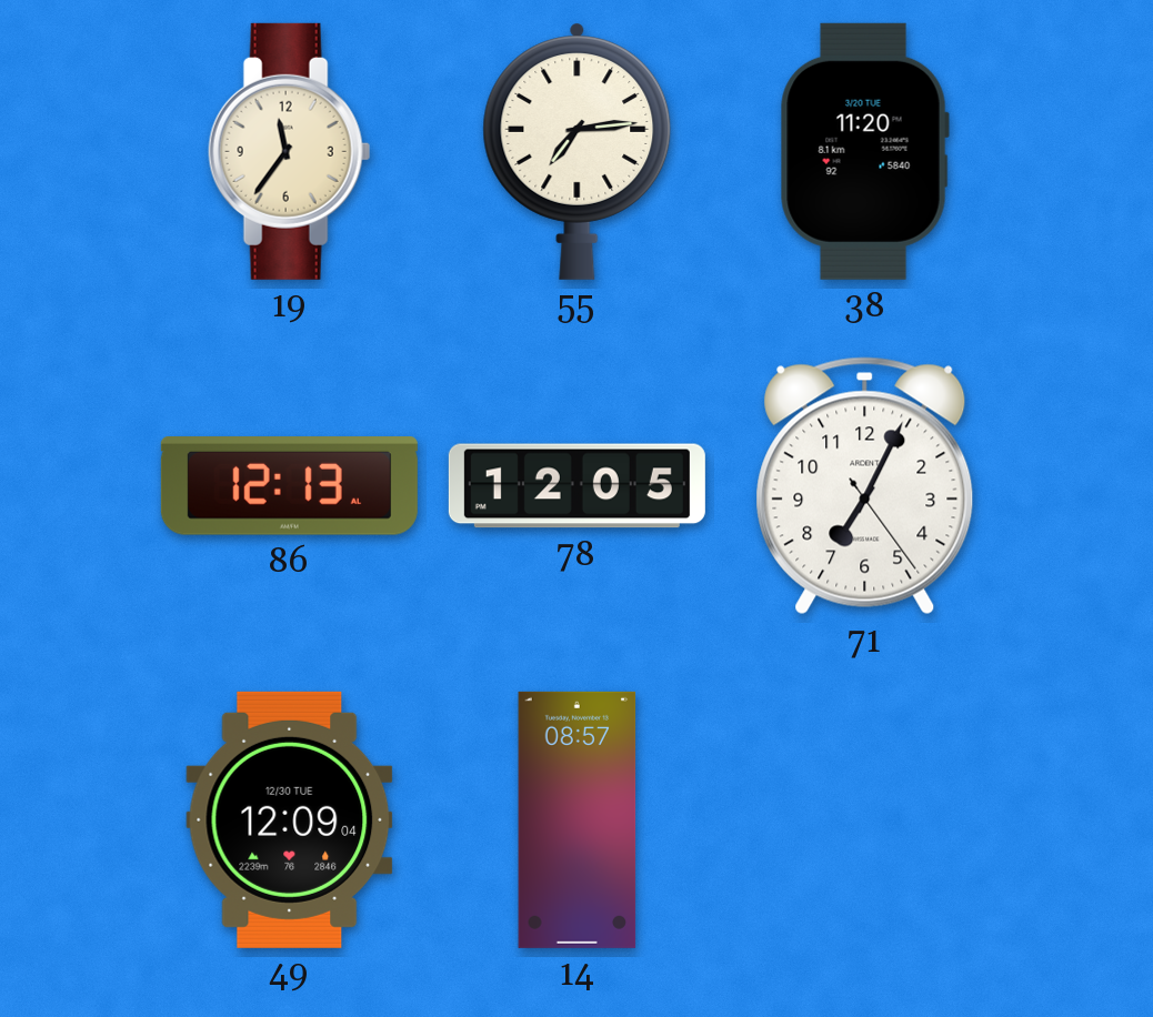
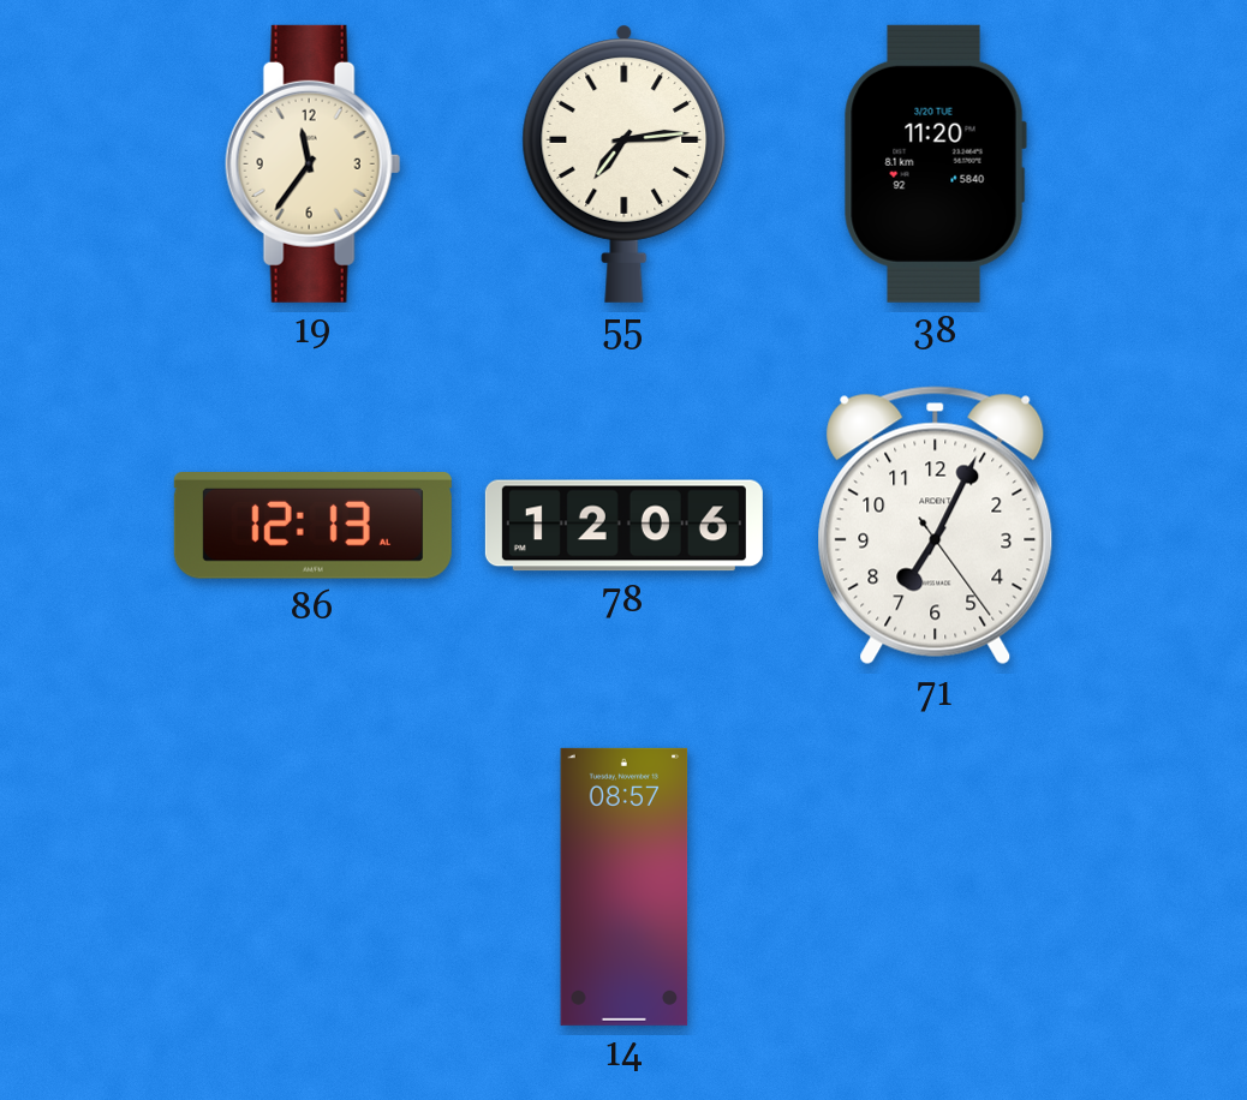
78: 12:05 -> 12:06
49: 12:09 -> none
